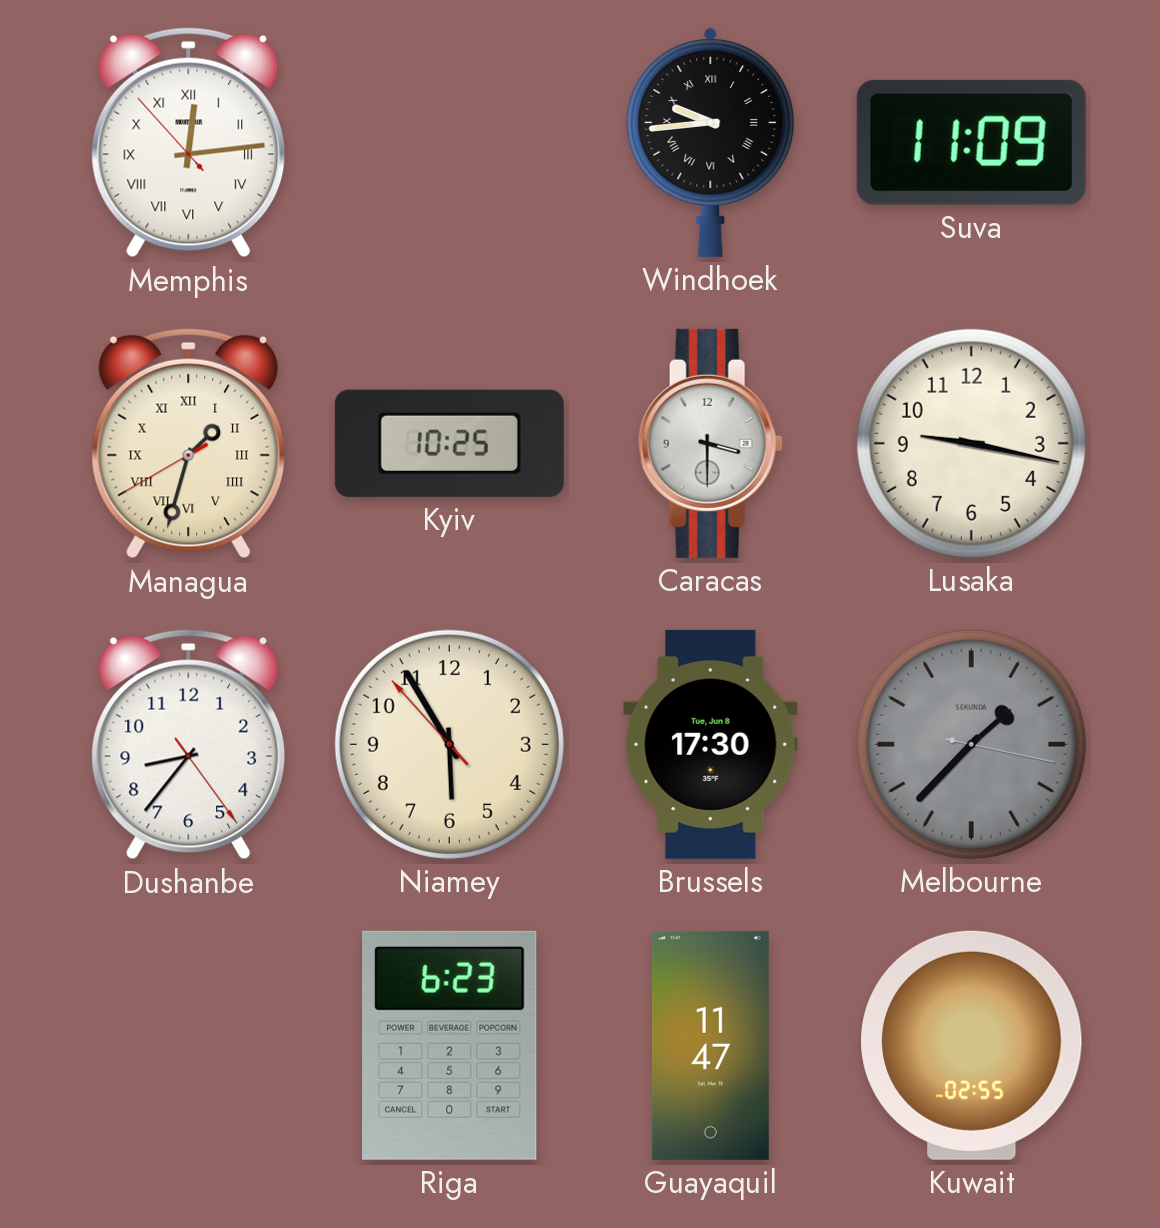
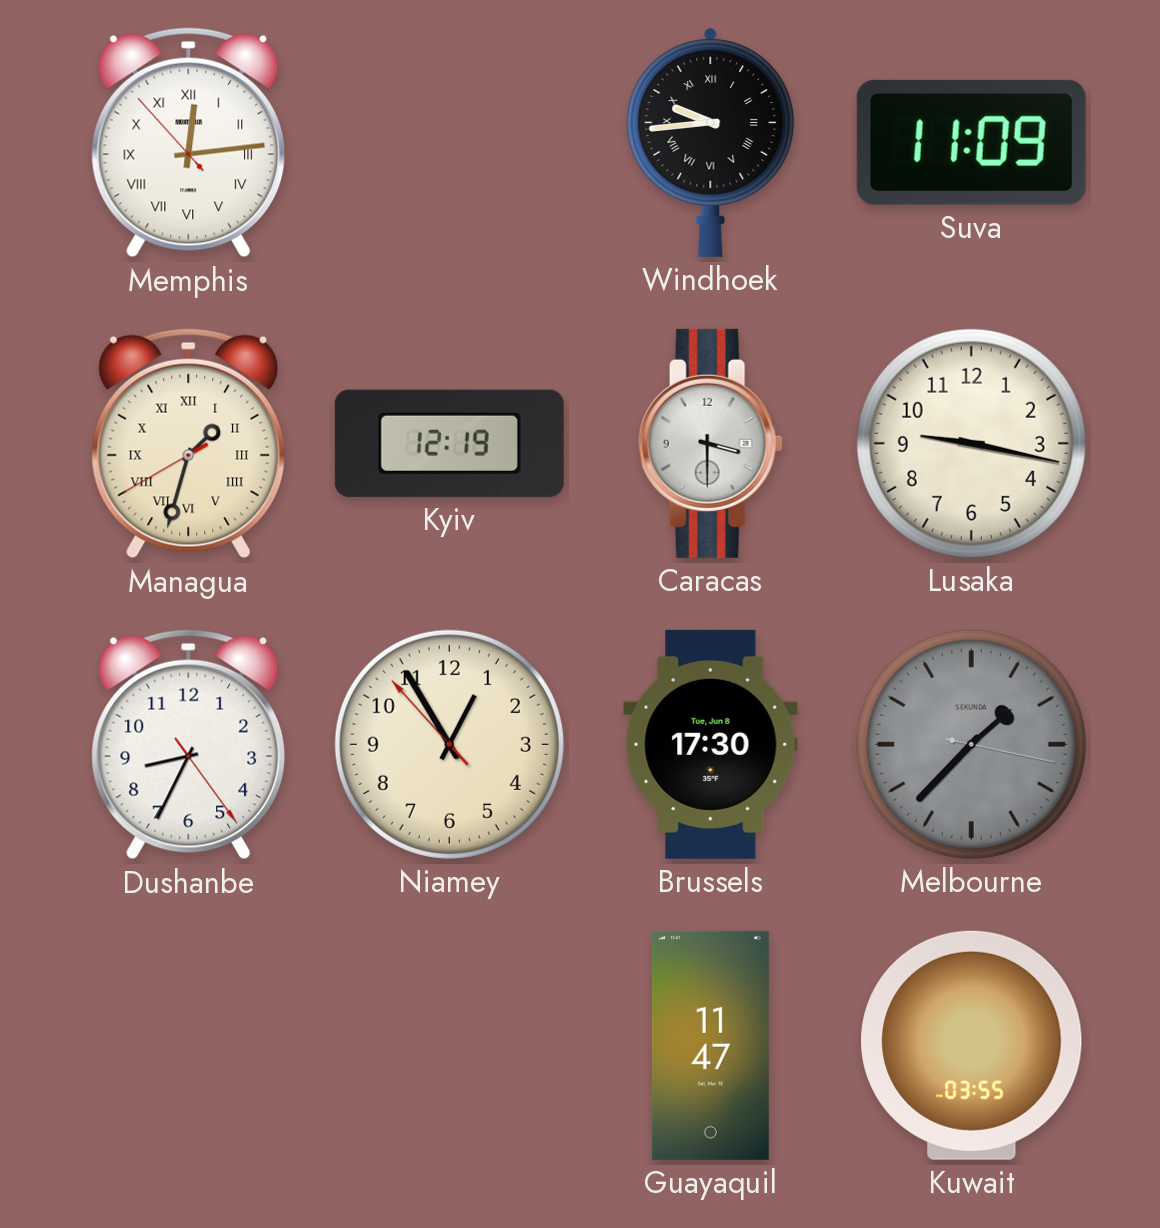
Kyiv: 10:25 -> 12:19
Dushanbe: 8:36 -> 8:34
Niamey: 5:54 -> 12:54
Riga: 6:23 -> none
Kuwait: 02:55 -> 03:55
